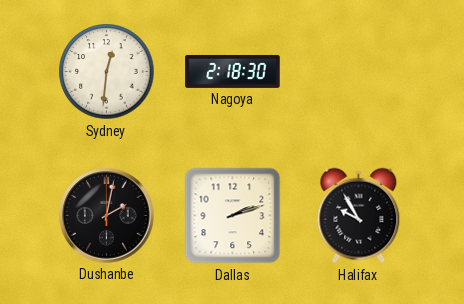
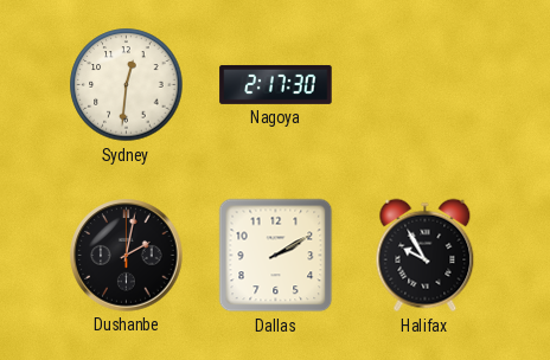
Nagoya: 2:18 -> 2:17
Dallas: 2:12 -> 2:10
